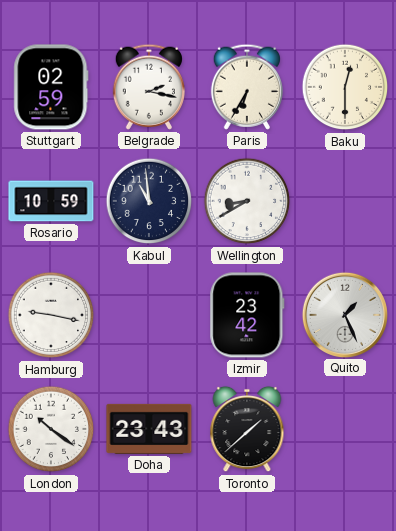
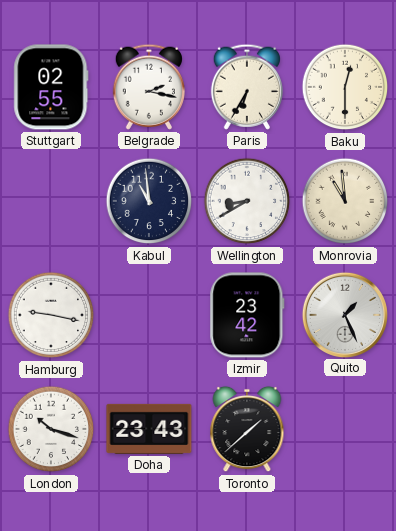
Stuttgart: 02:59 -> 02:55
Rosario: 10:59 -> none
Monrovia: none -> 10:59
London: 10:21 -> 10:18
